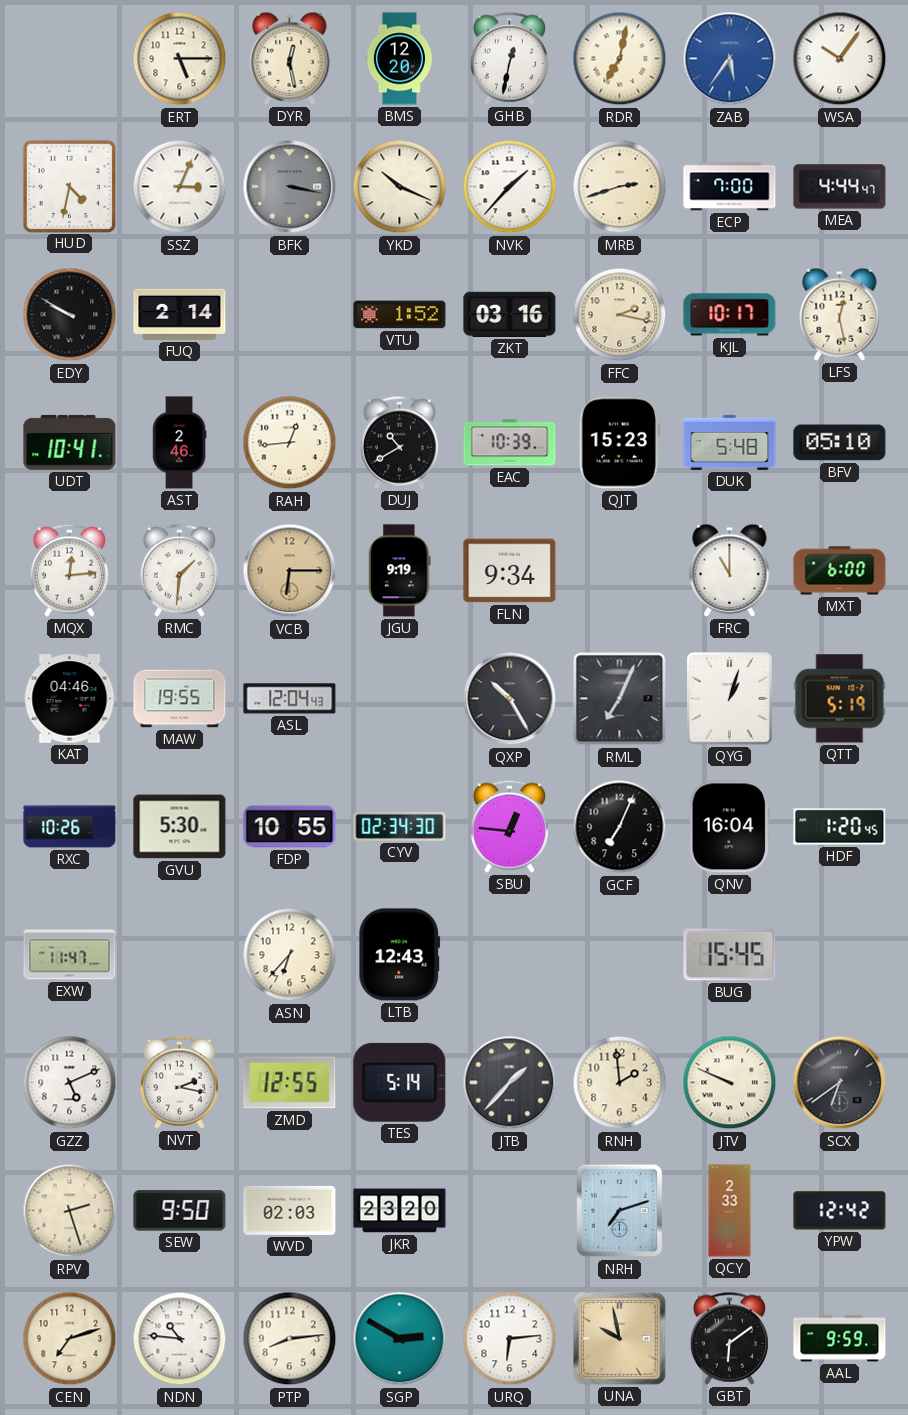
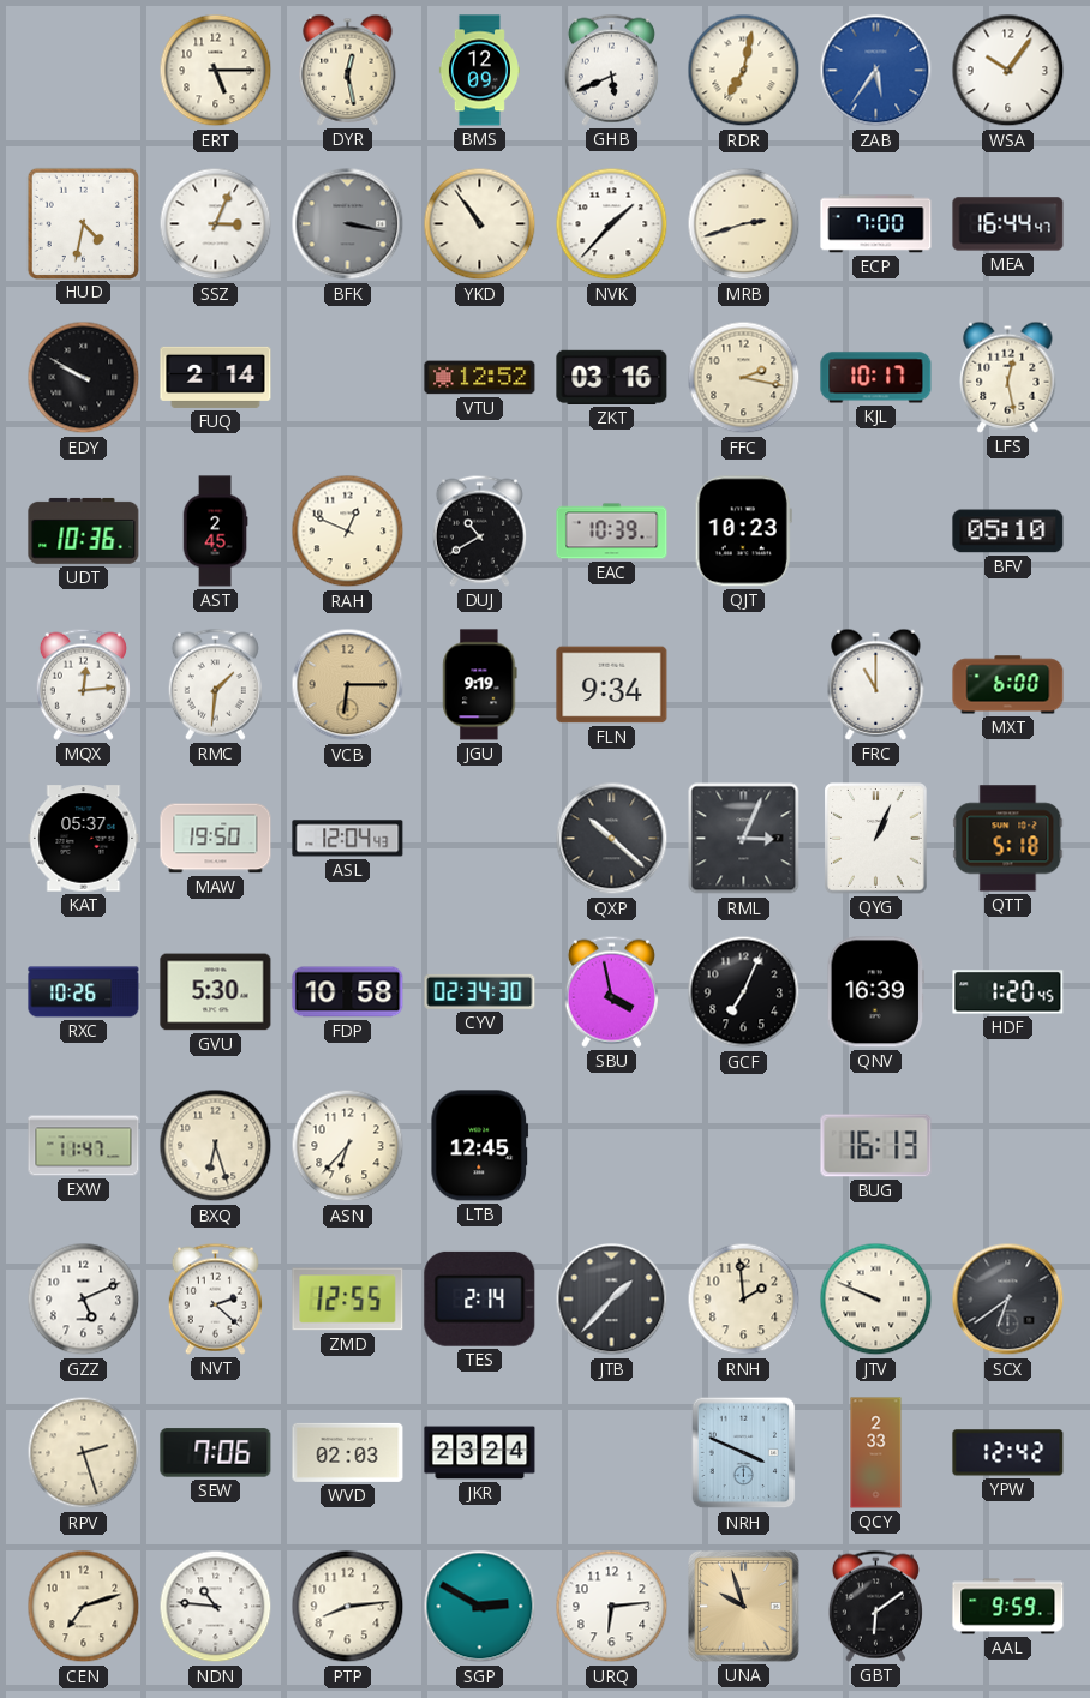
BMS: 12:20 -> 12:09
GHB: 12:32 -> 5:41
YKD: 10:19 -> 10:54
MEA: 4:44 -> 16:44
VTU: 1:52 -> 12:52
UDT: 10:41 -> 10:36
AST: 2:46 -> 2:45
RAH: 12:44 -> 12:49
QJT: 15:23 -> 10:23
DUK: 5:48 -> none
KAT: 04:46 -> 05:37
MAW: 19:55 -> 19:50
QXP: 10:25 -> 10:22
RML: 7:04 -> 3:04
QYG: 1:03 -> 1:04
QTT: 5:19 -> 5:18
FDP: 10:55 -> 10:58
SBU: 12:46 -> 3:58
QNV: 16:04 -> 16:39
BXQ: none -> 6:27
LTB: 12:43 -> 12:45
BUG: 15:45 -> 16:13
NVT: 2:17 -> 2:22
TES: 5:14 -> 2:14
SEW: 9:50 -> 7:06
JKR: 23:20 -> 23:24
NRH: 7:12 -> 3:49
UNA: 9:58 -> 9:57
